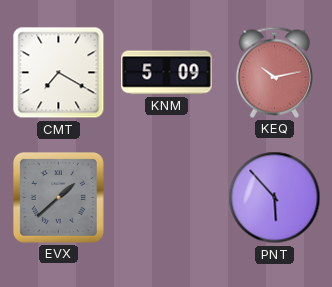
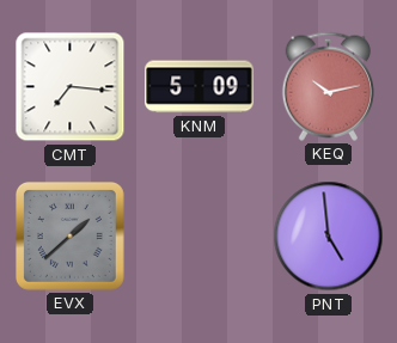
CMT: 7:20 -> 7:16
PNT: 5:53 -> 4:59
